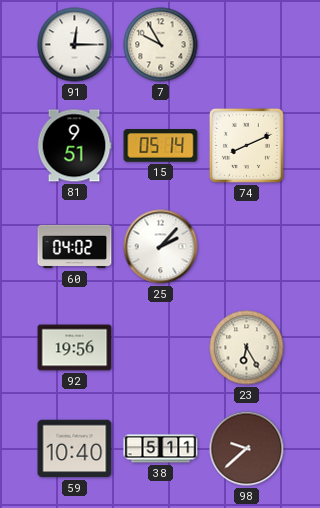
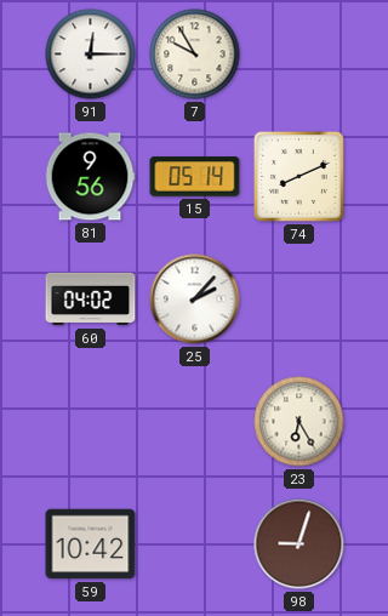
81: 9:51 -> 9:56
92: 19:56 -> none
59: 10:40 -> 10:42
38: 5:11 -> none
98: 9:38 -> 9:03
